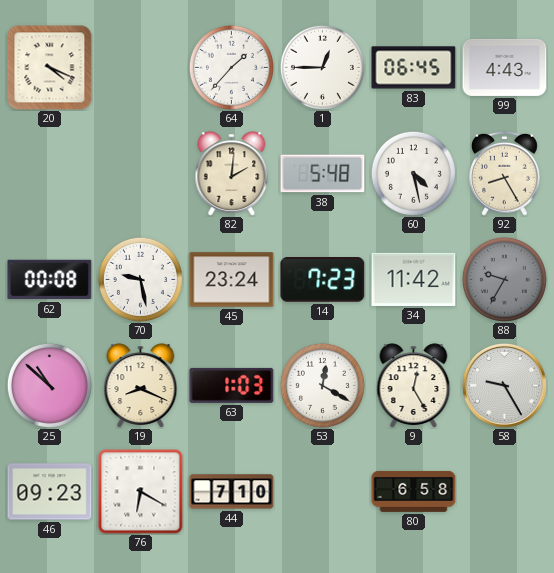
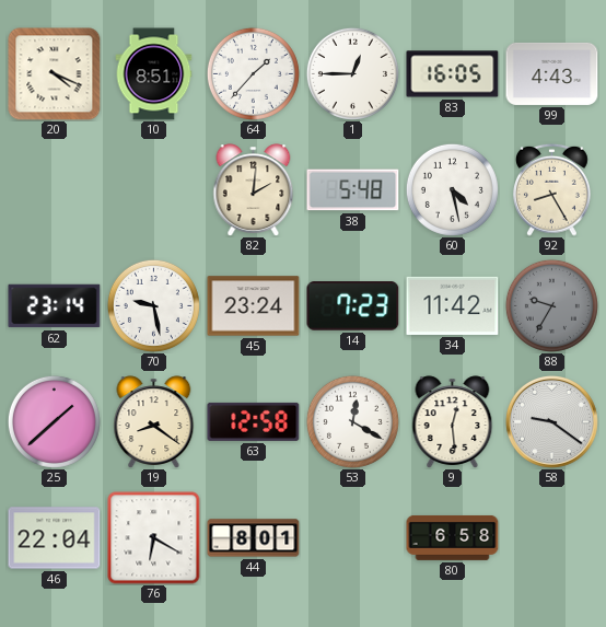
10: none -> 8:51
83: 06:45 -> 16:05
62: 00:08 -> 23:14
25: 10:52 -> 1:38
19: 8:19 -> 8:21
63: 1:03 -> 12:58
9: 12:25 -> 12:29
58: 9:25 -> 9:21
46: 09:23 -> 22:04
44: 7:10 -> 8:01
